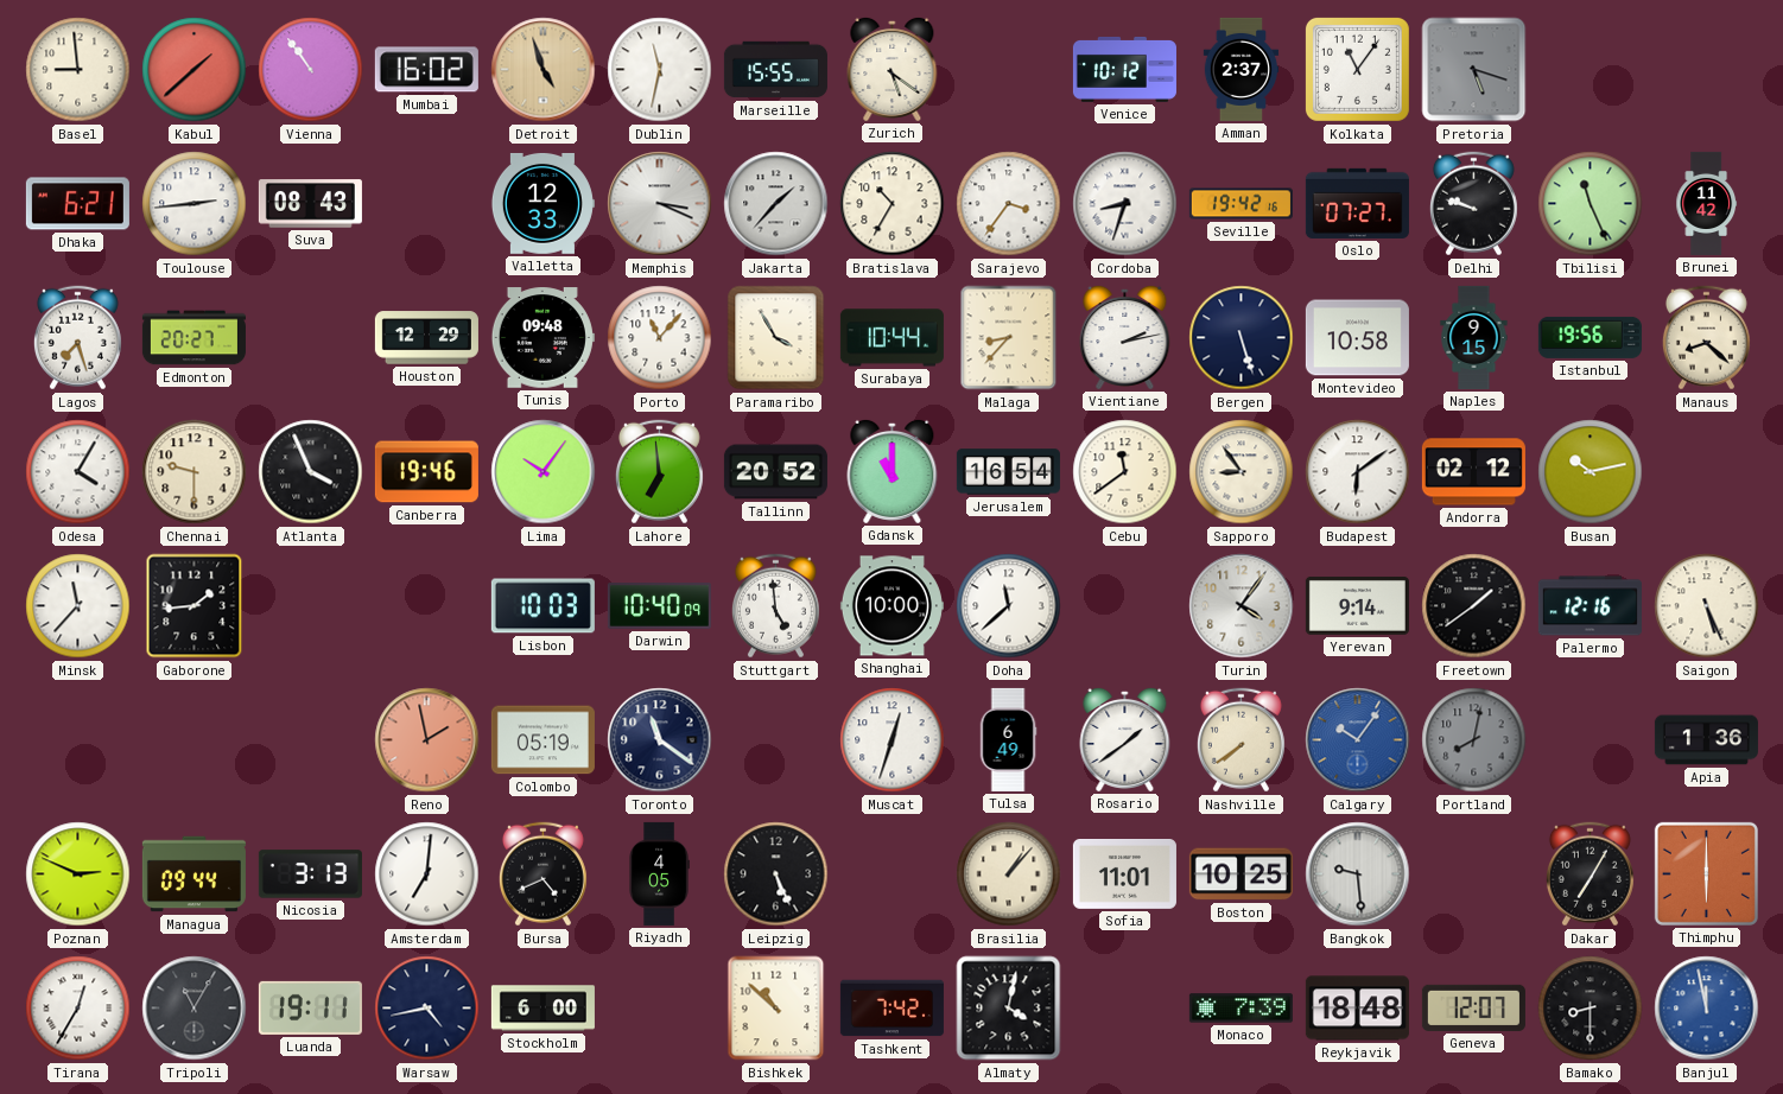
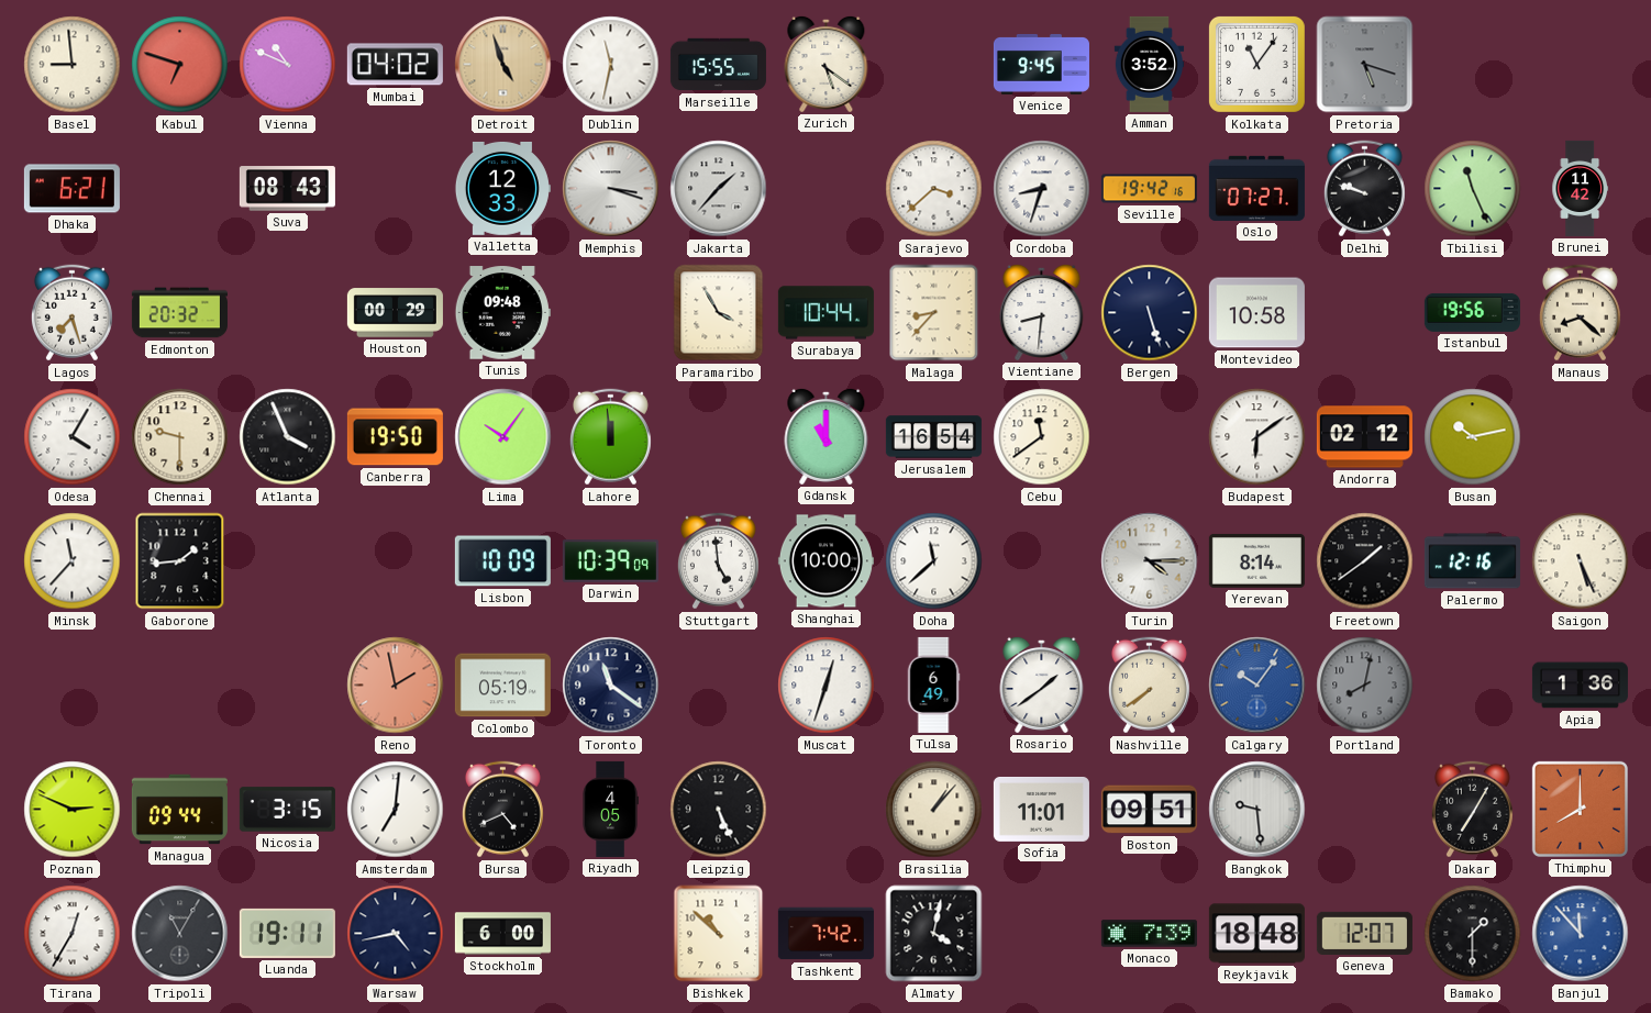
Kabul: 1:38 -> 6:48
Vienna: 10:54 -> 10:49
Mumbai: 16:02 -> 04:02
Venice: 10:12 -> 9:45
Amman: 2:37 -> 3:52
Toulouse: 2:44 -> none
Memphis: 3:19 -> 3:18
Bratislava: 10:35 -> none
Sarajevo: 3:36 -> 3:38
Edmonton: 20:27 -> 20:32
Houston: 12:29 -> 00:29
Porto: 11:07 -> none
Vientiane: 2:13 -> 8:31
Naples: 9:15 -> none
Canberra: 19:46 -> 19:50
Lahore: 6:59 -> 11:59
Tallinn: 20:52 -> none
Sapporo: 8:54 -> none
Lisbon: 10:03 -> 10:09
Darwin: 10:40 -> 10:39
Turin: 4:06 -> 4:15
Yerevan: 9:14 -> 8:14
Nicosia: 3:13 -> 3:15
Boston: 10:25 -> 09:51
Thimphu: 6:00 -> 8:00
Bamako: 8:30 -> 1:30
Banjul: 11:58 -> 11:53
